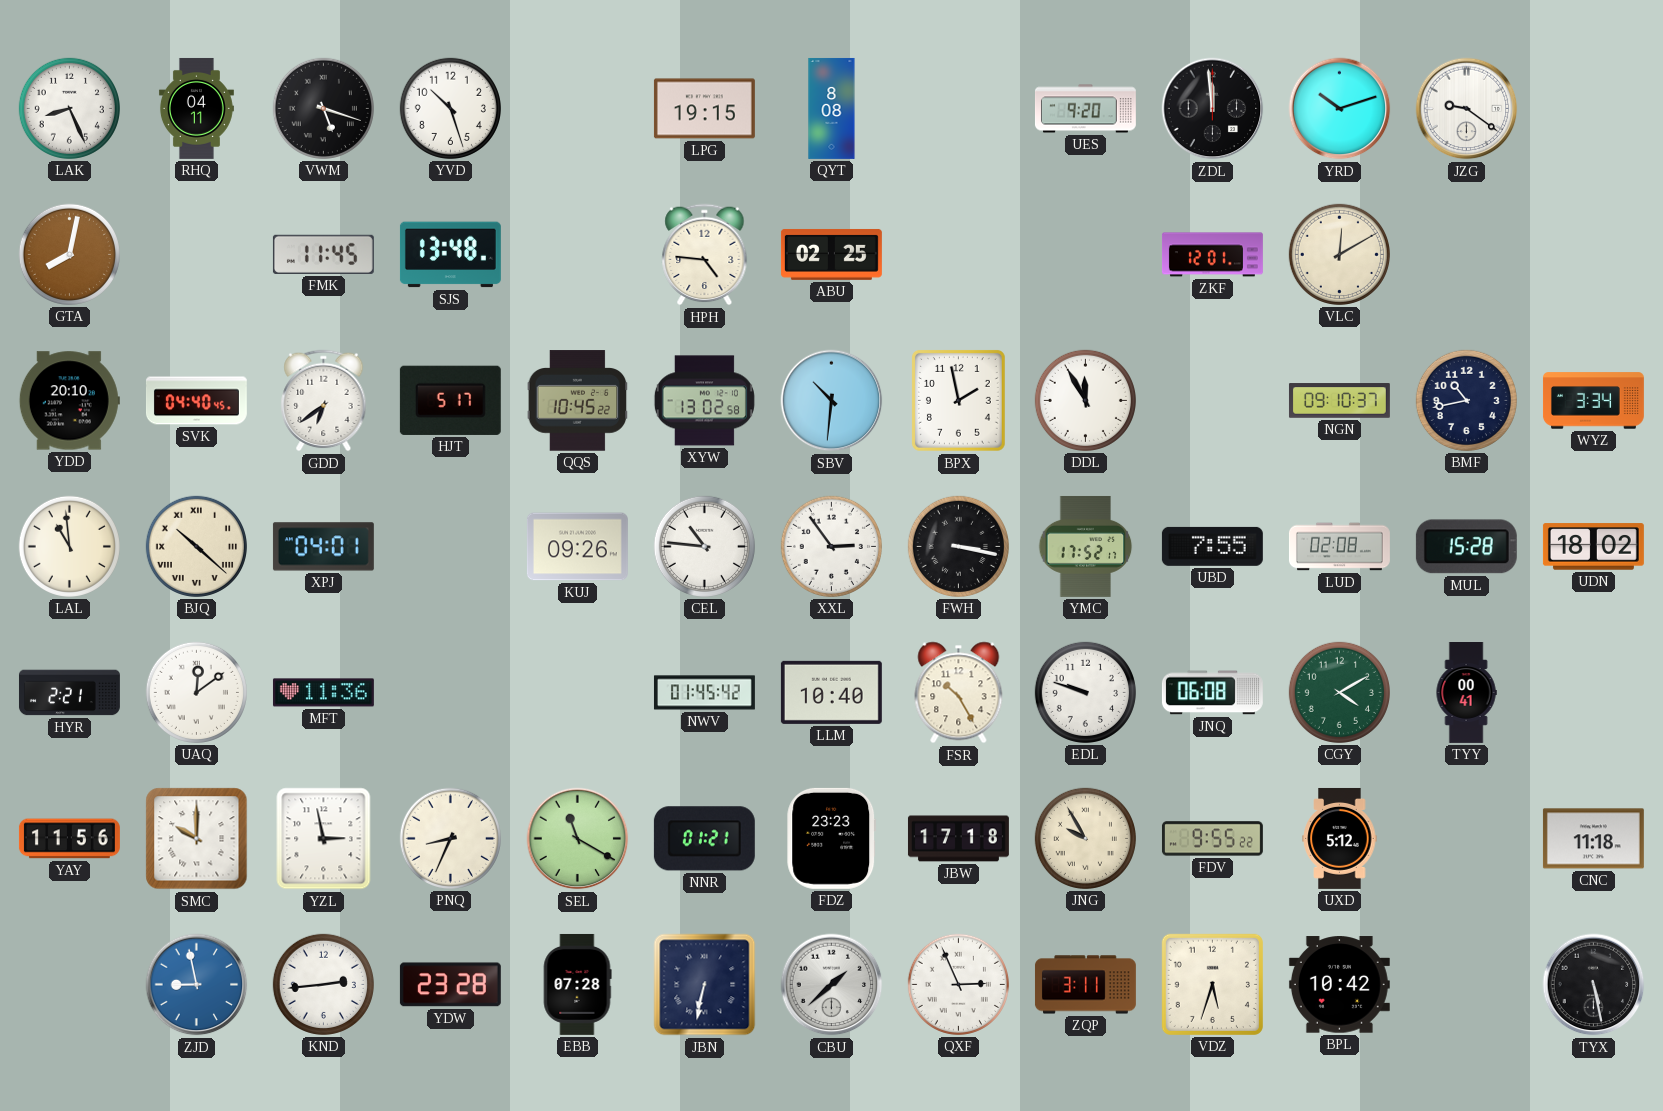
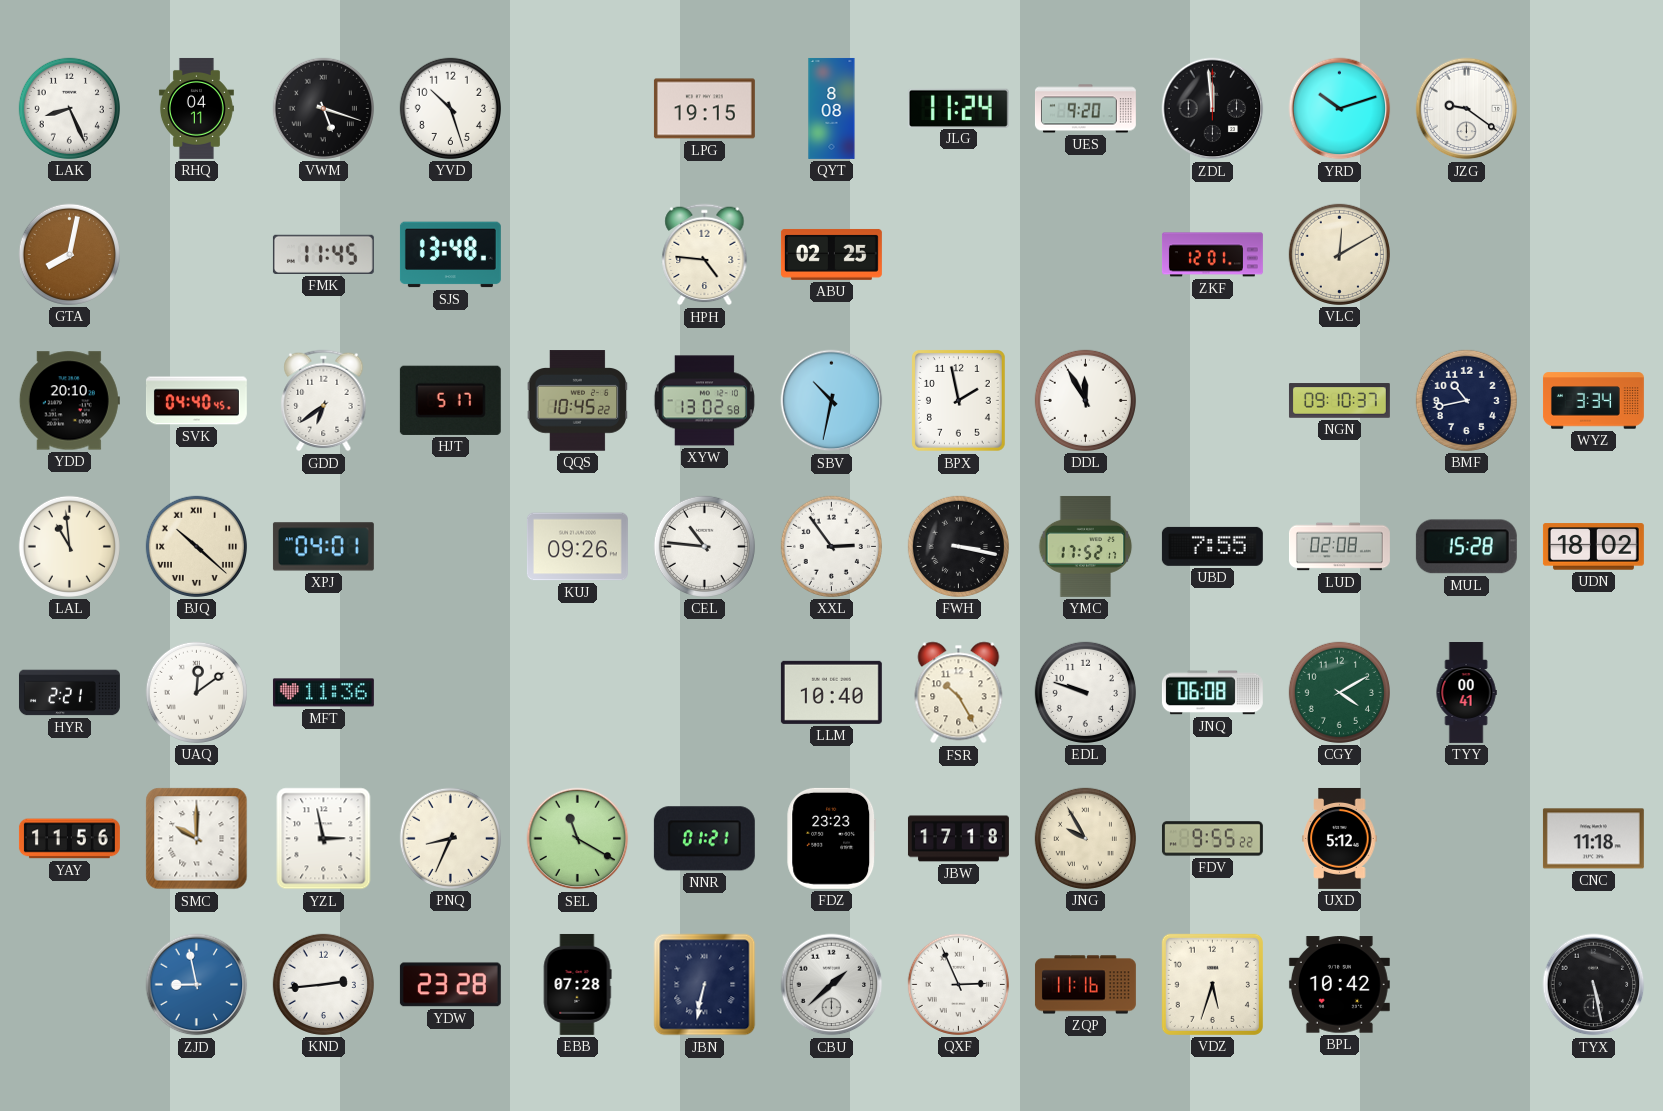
JLG: none -> 11:24
SBV: 10:31 -> 10:32
NWV: 01:45 -> none
ZQP: 3:11 -> 11:16
